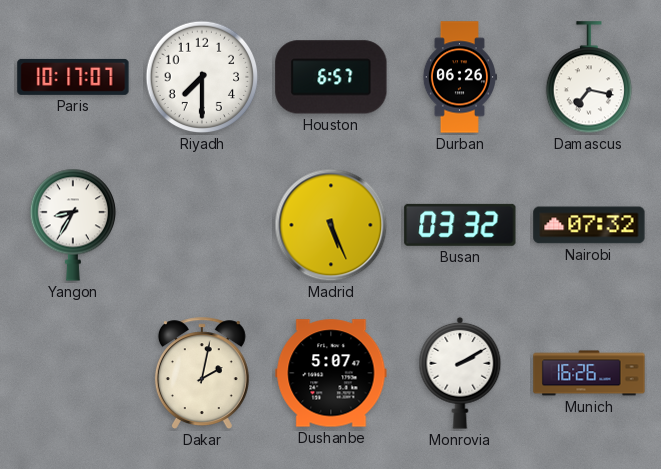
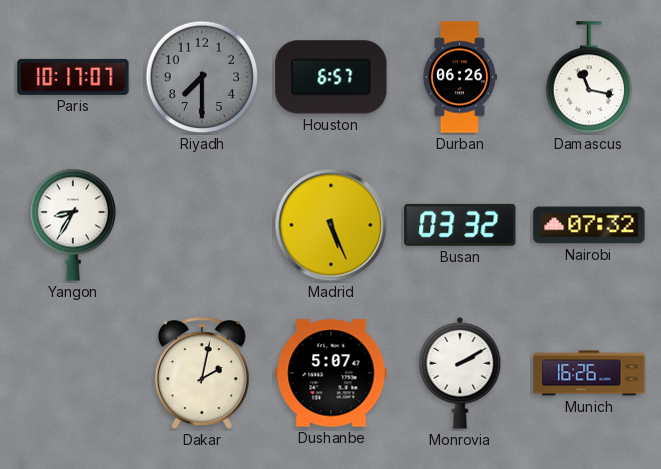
Riyadh dial: white -> grey
Damascus: 7:17 -> 11:17
